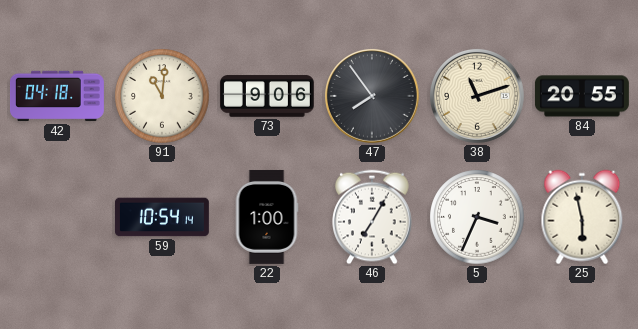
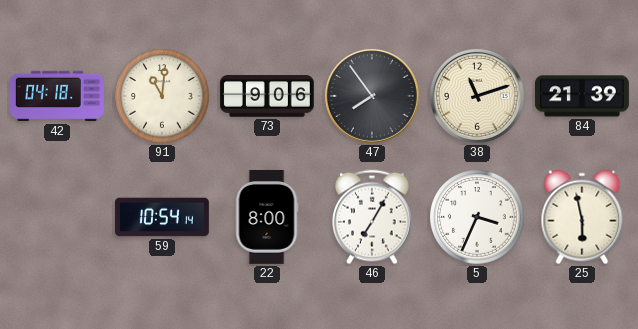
84: 20:55 -> 21:39
22: 1:00 -> 8:00
